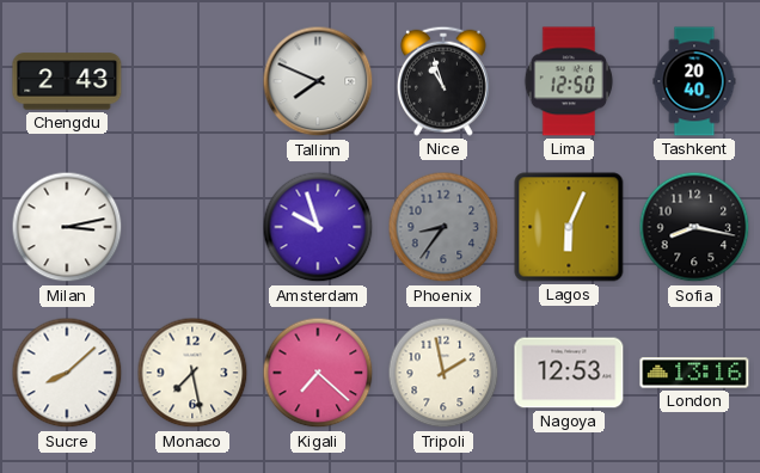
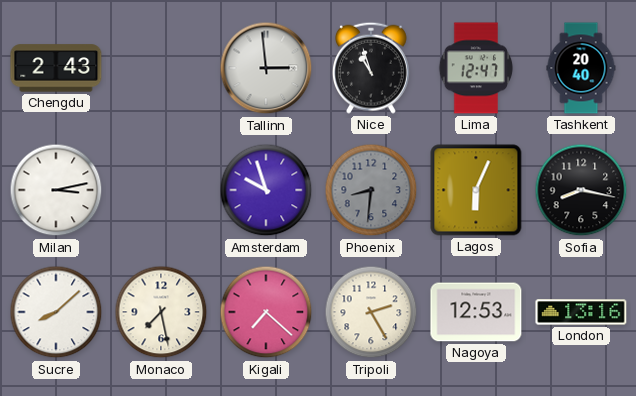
Tallinn: 7:49 -> 2:59
Lima: 12:50 -> 12:47
Phoenix: 8:36 -> 8:31
Tripoli: 1:58 -> 2:25
